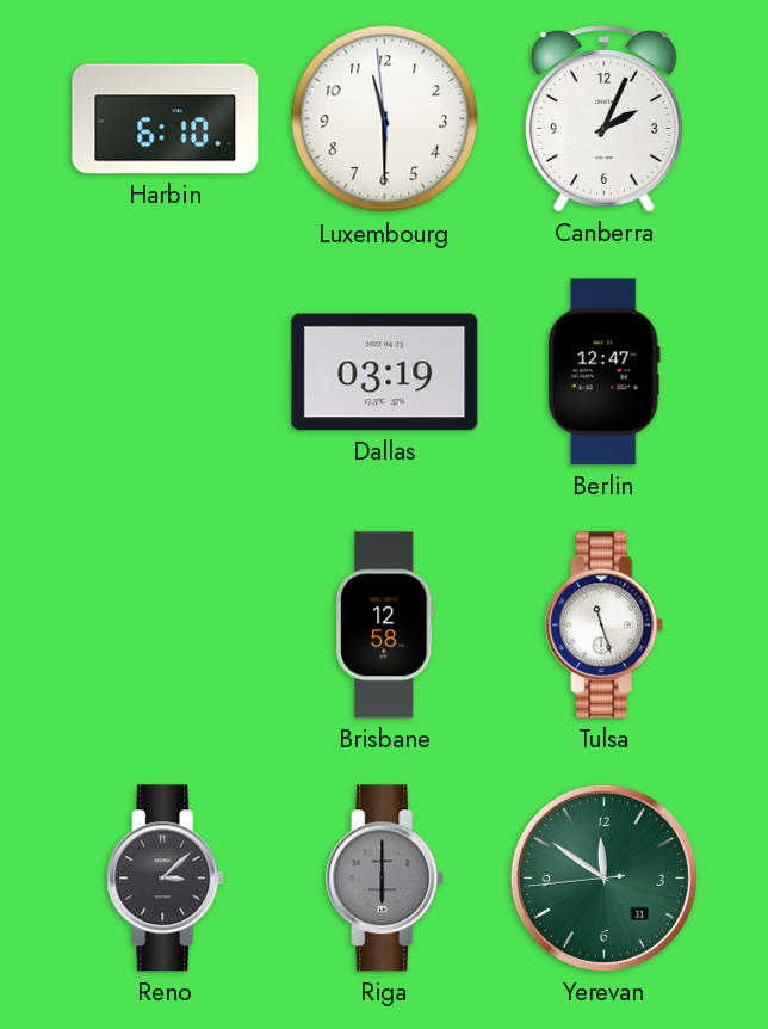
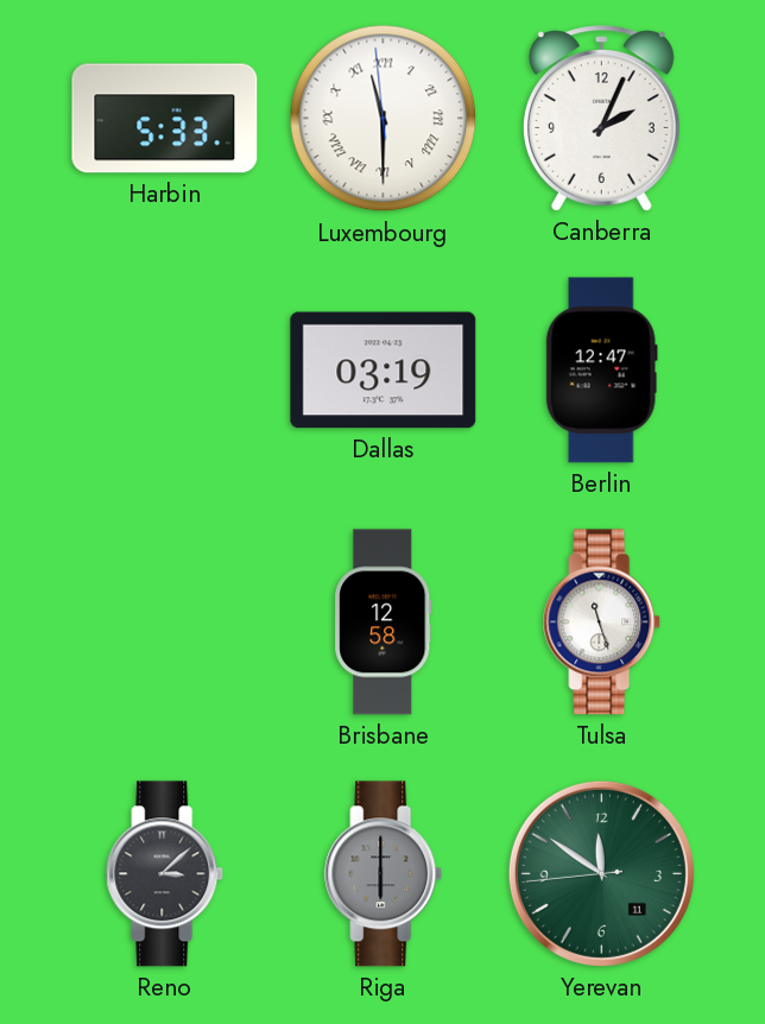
Harbin: 6:10 -> 5:33
Luxembourg numerals: Arabic -> Roman
